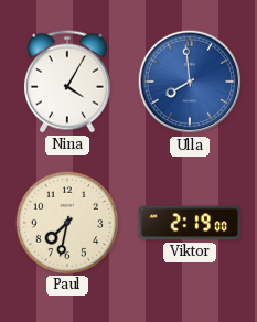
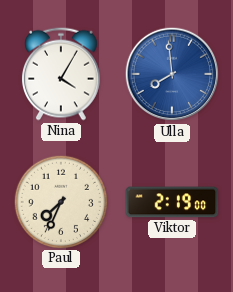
Paul: 7:32 -> 7:34
